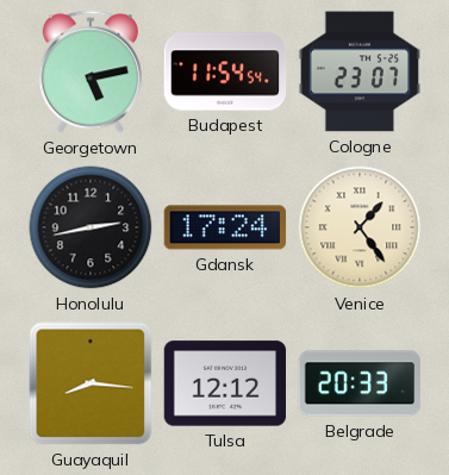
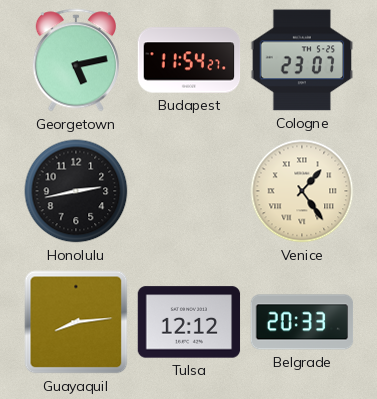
Budapest: 11:54:54 -> 11:54:27
Gdansk: 17:24 -> none
Guayaquil: 8:16 -> 8:14
